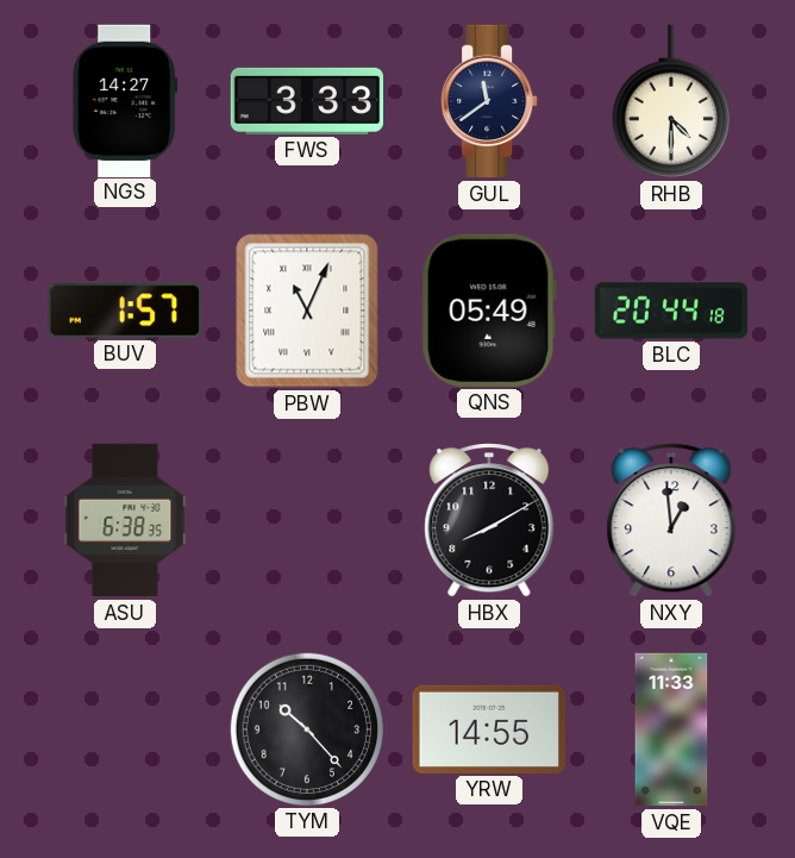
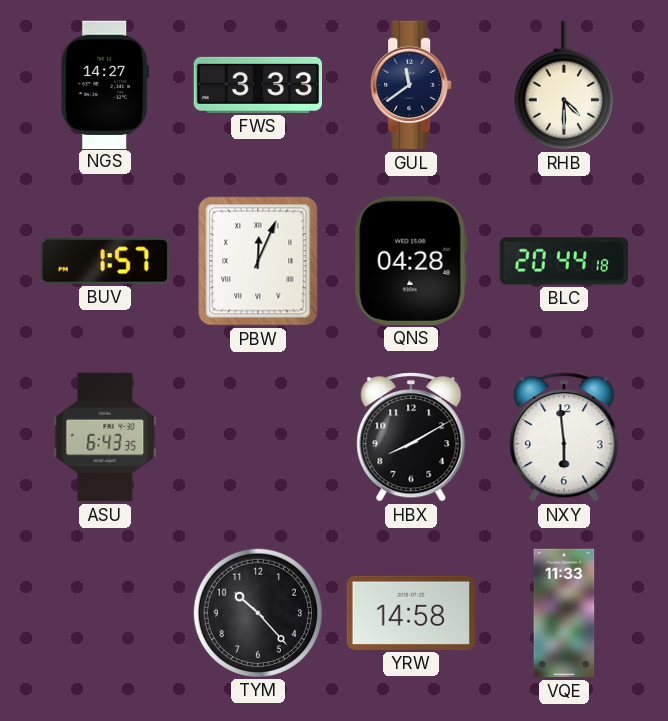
PBW: 11:04 -> 12:04
QNS: 05:49 -> 04:28
ASU: 6:38 -> 6:43
NXY: 12:59 -> 5:59
YRW: 14:55 -> 14:58
